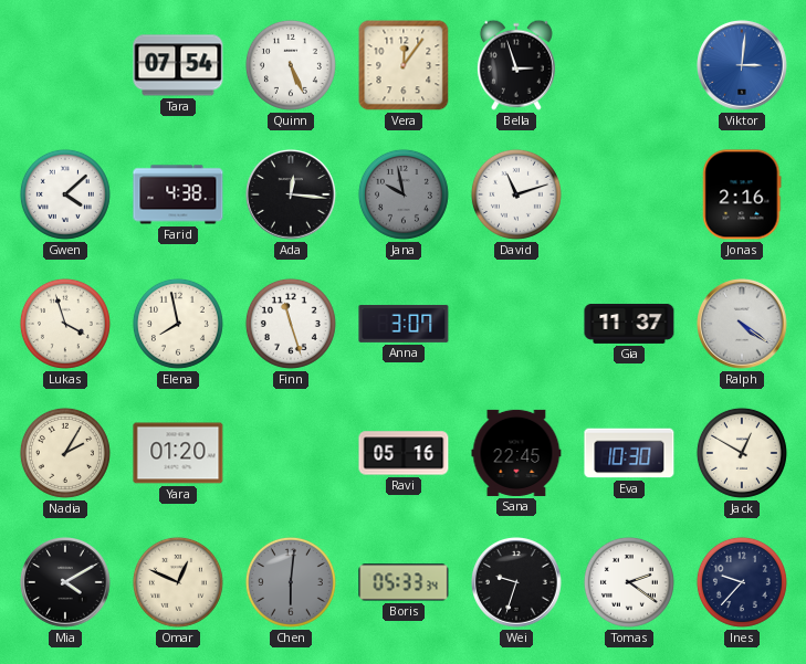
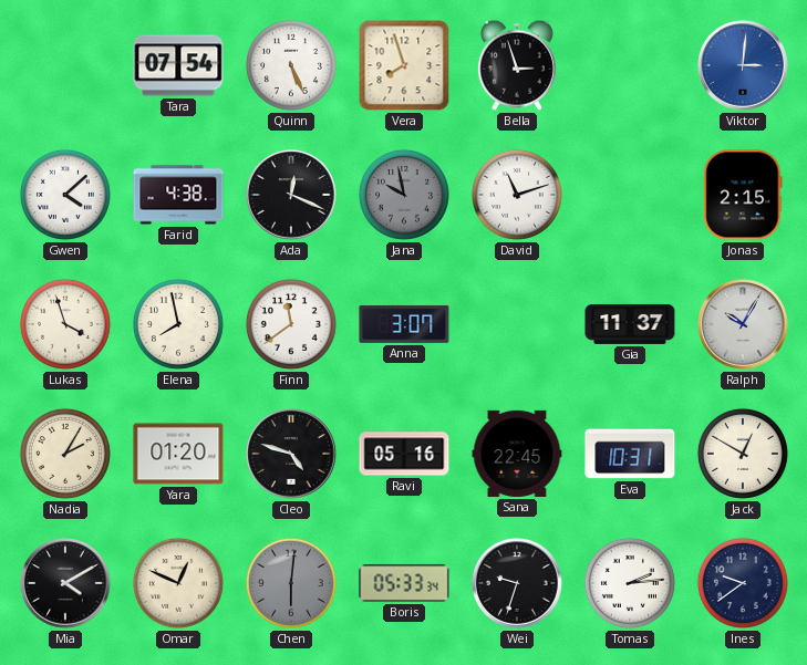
Vera: 12:06 -> 7:57
Ada: 12:16 -> 12:19
Jonas: 2:16 -> 2:15
Finn: 11:27 -> 11:39
Ralph: 4:21 -> 10:05
Cleo: none -> 4:48
Eva: 10:30 -> 10:31
Tomas: 2:21 -> 2:14
Ines: 9:37 -> 9:39
